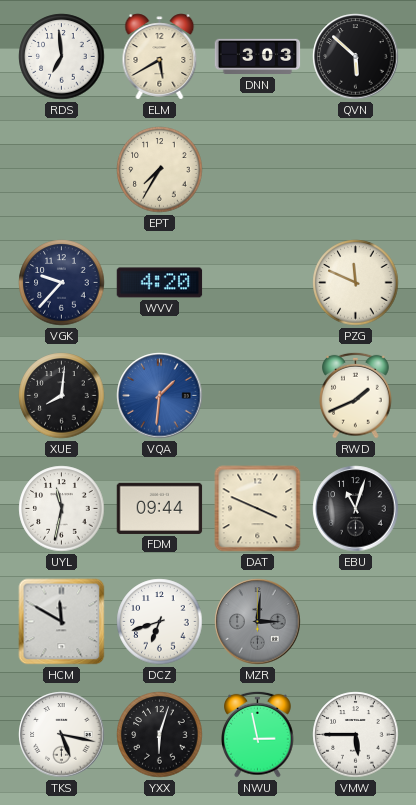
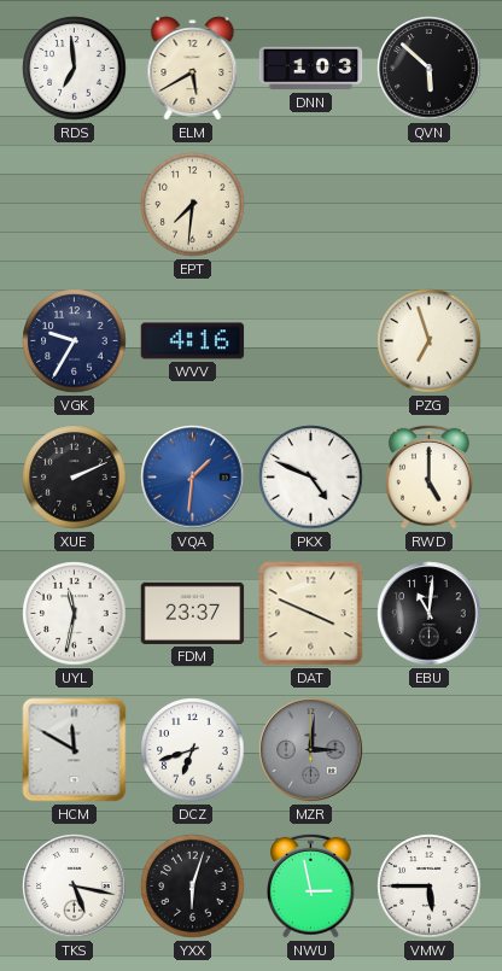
DNN: 3:03 -> 1:03
EPT: 7:35 -> 7:31
VGK: 9:37 -> 9:35
WVV: 4:20 -> 4:16
PZG: 11:49 -> 6:57
XUE: 8:01 -> 2:11
PKX: none -> 4:49
RWD: 1:41 -> 5:00
FDM: 09:44 -> 23:37
EBU: 11:03 -> 11:01
